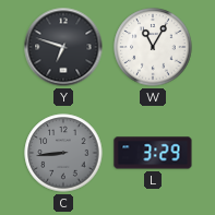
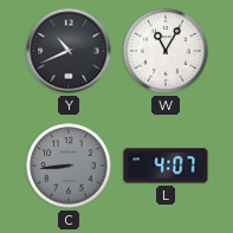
Y: 6:48 -> 10:41
L: 3:29 -> 4:07
